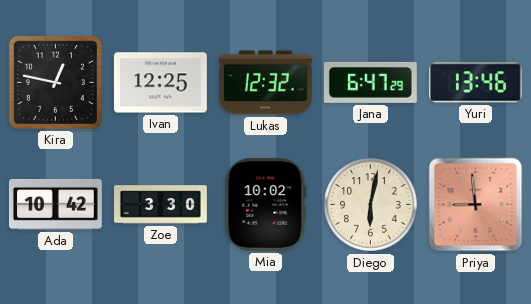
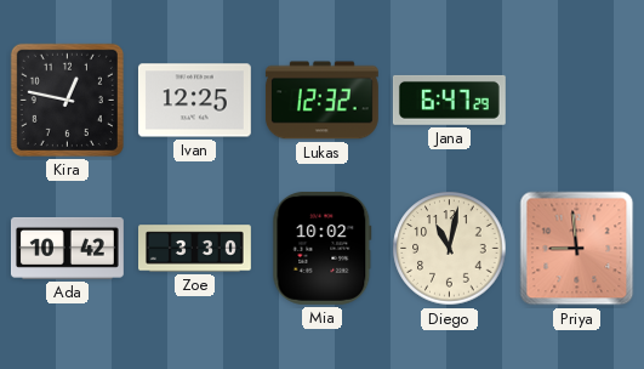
Yuri: 13:46 -> none
Diego: 6:02 -> 11:02
